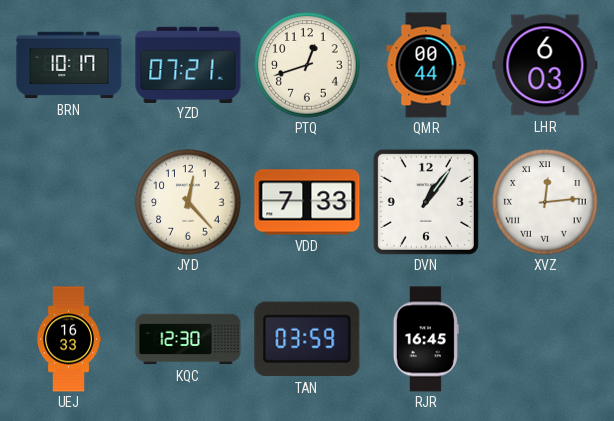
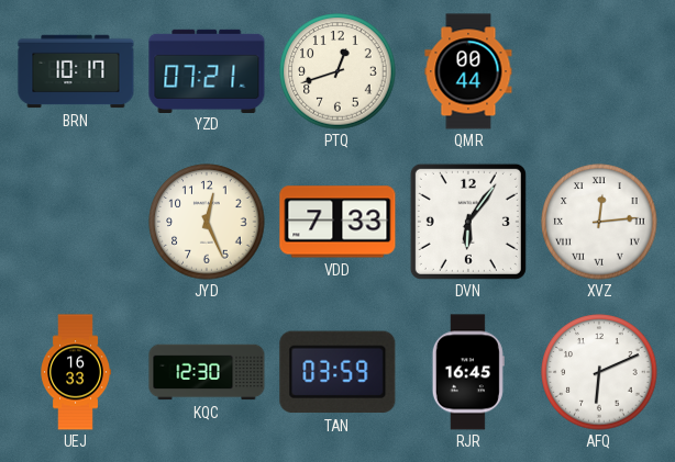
LHR: 6:03 -> none
JYD: 12:23 -> 12:26
DVN: 1:06 -> 6:06
AFQ: none -> 6:11
